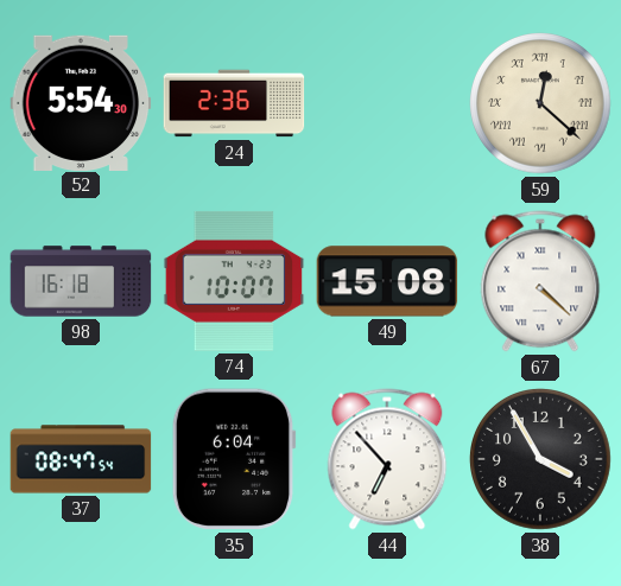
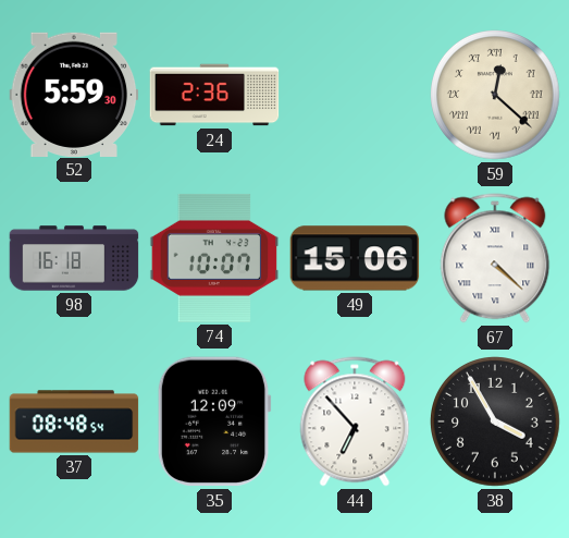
52: 5:54 -> 5:59
49: 15:08 -> 15:06
37: 08:47 -> 08:48
35: 6:04 -> 12:09
